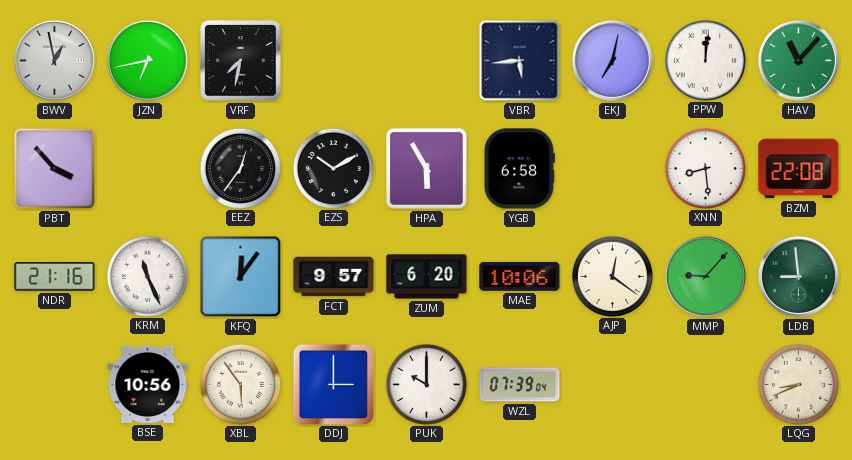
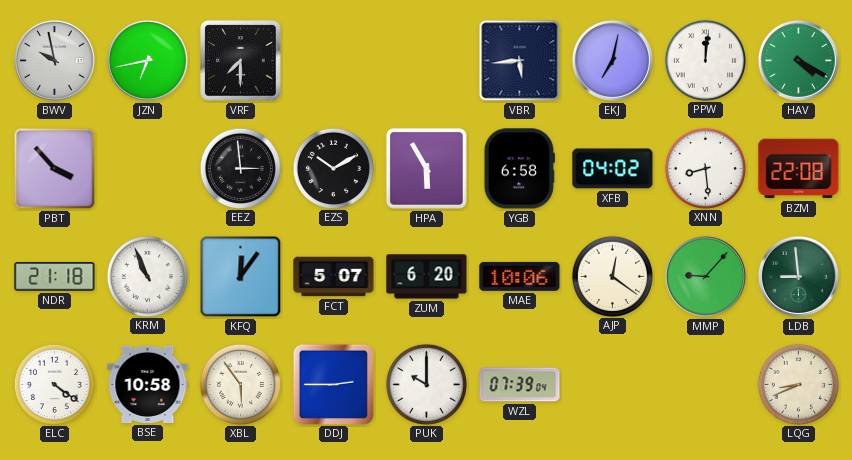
BWV: 12:58 -> 9:58
VRF: 7:32 -> 7:30
HAV: 11:07 -> 4:20
EEZ: 12:36 -> 2:59
XFB: none -> 04:02
NDR: 21:16 -> 21:18
KRM: 11:26 -> 10:56
FCT: 9:57 -> 5:07
ELC: none -> 4:21
BSE: 10:56 -> 10:58
DDJ: 3:00 -> 2:45
